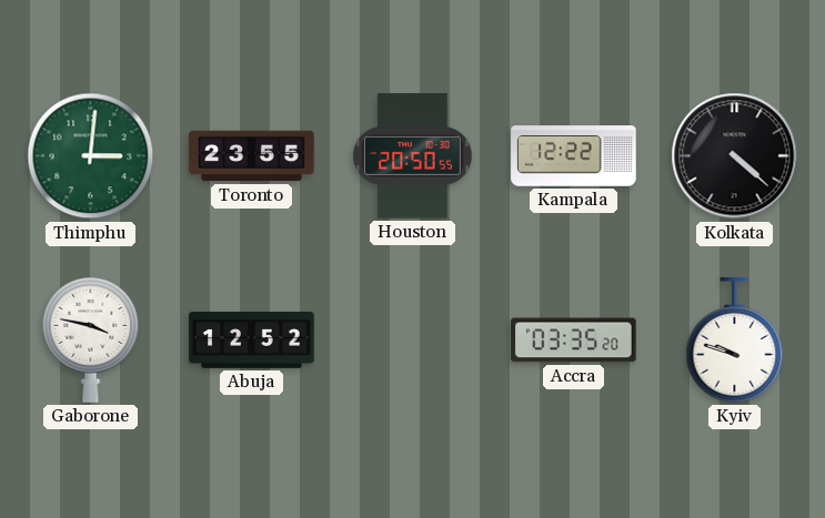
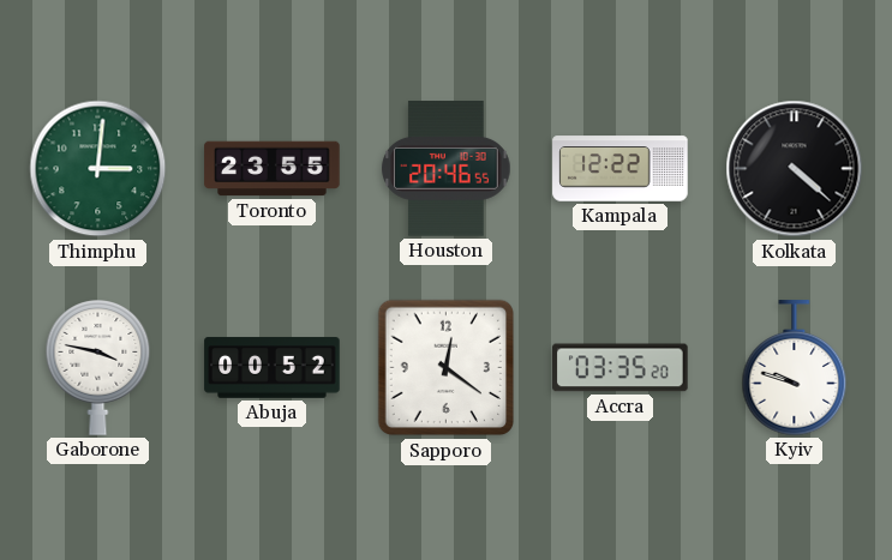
Houston: 20:50 -> 20:46
Abuja: 12:52 -> 00:52
Sapporo: none -> 12:21
